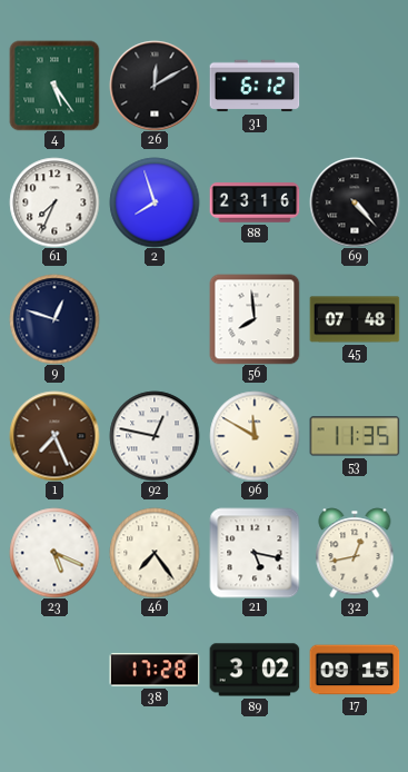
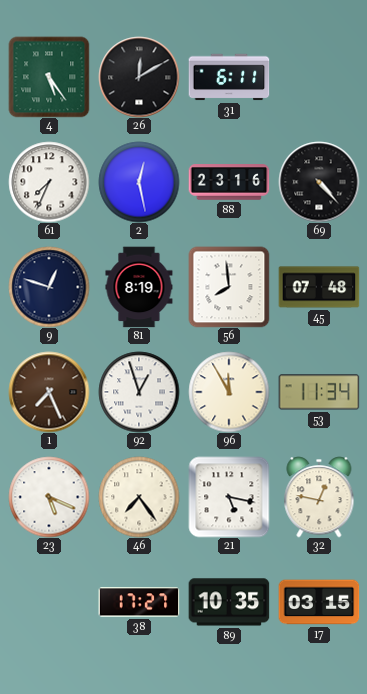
31: 6:12 -> 6:11
2: 7:57 -> 12:28
81: none -> 8:19
92: 12:47 -> 12:57
96: 11:50 -> 11:55
53: 11:35 -> 11:34
32: 12:43 -> 12:47
38: 17:28 -> 17:27
89: 3:02 -> 10:35
17: 09:15 -> 03:15
